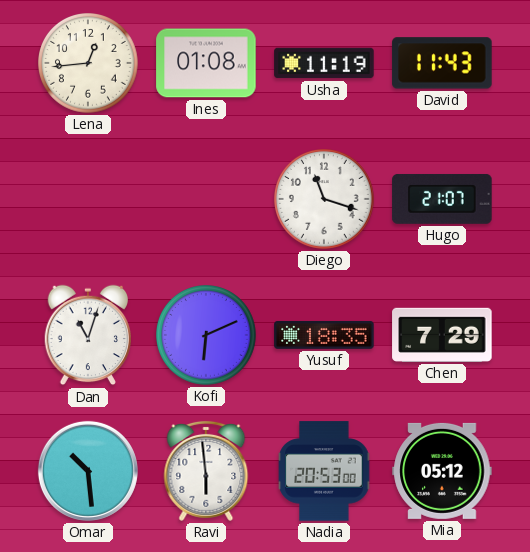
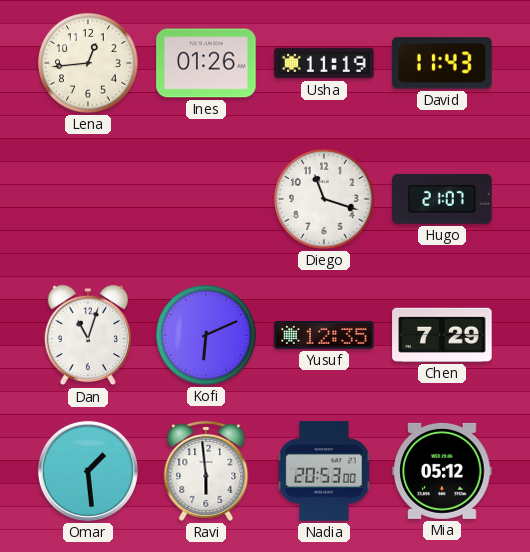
Ines: 01:08 -> 01:26
Yusuf: 18:35 -> 12:35
Omar: 10:29 -> 1:29
